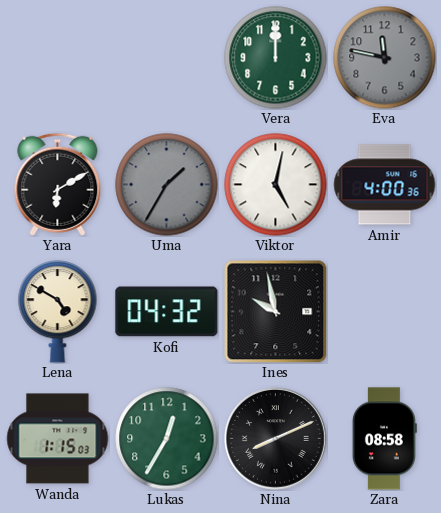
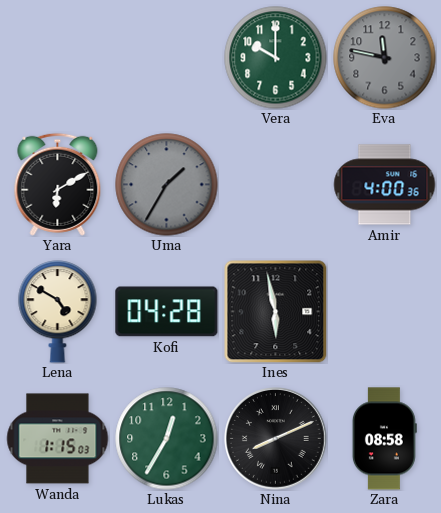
Vera: 12:00 -> 10:00
Viktor: 5:02 -> none
Kofi: 04:32 -> 04:28
Ines: 9:58 -> 5:58
